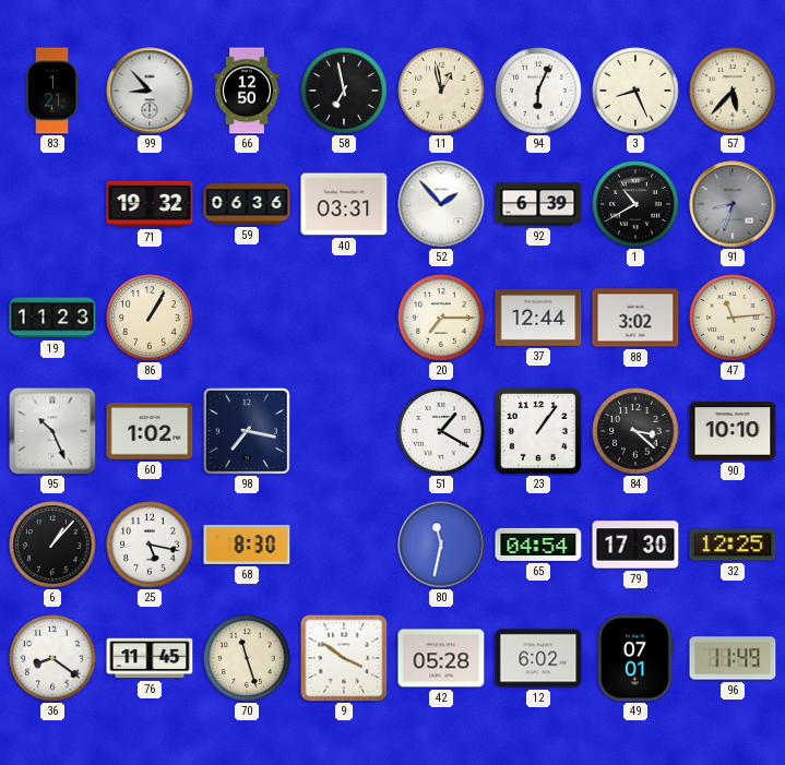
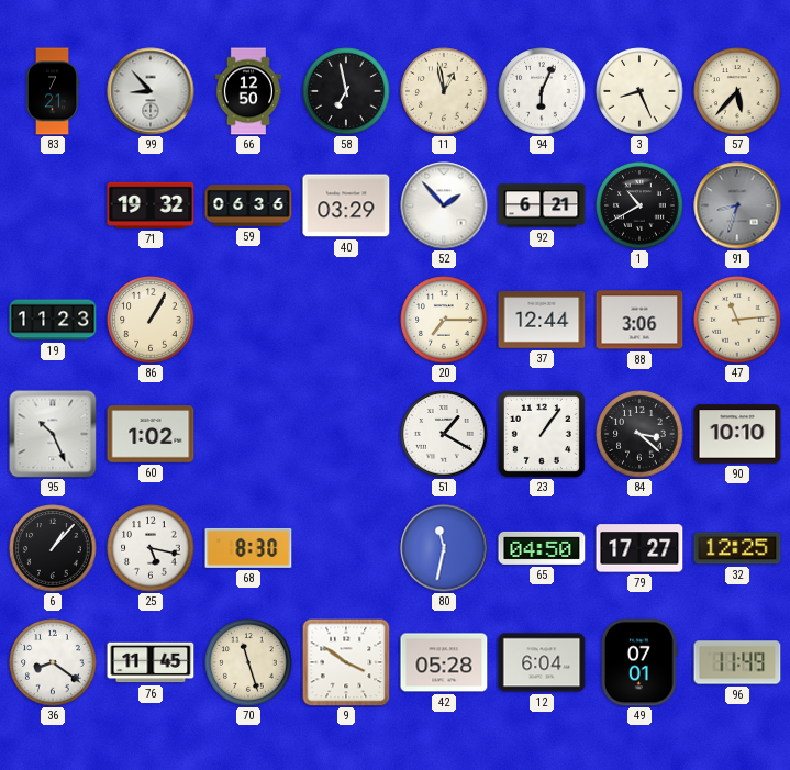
83: 1:21 -> 7:21
40: 03:31 -> 03:29
92: 6:39 -> 6:21
88: 3:02 -> 3:06
98: 7:17 -> none
65: 04:54 -> 04:50
79: 17:30 -> 17:27
12: 6:02 -> 6:04
